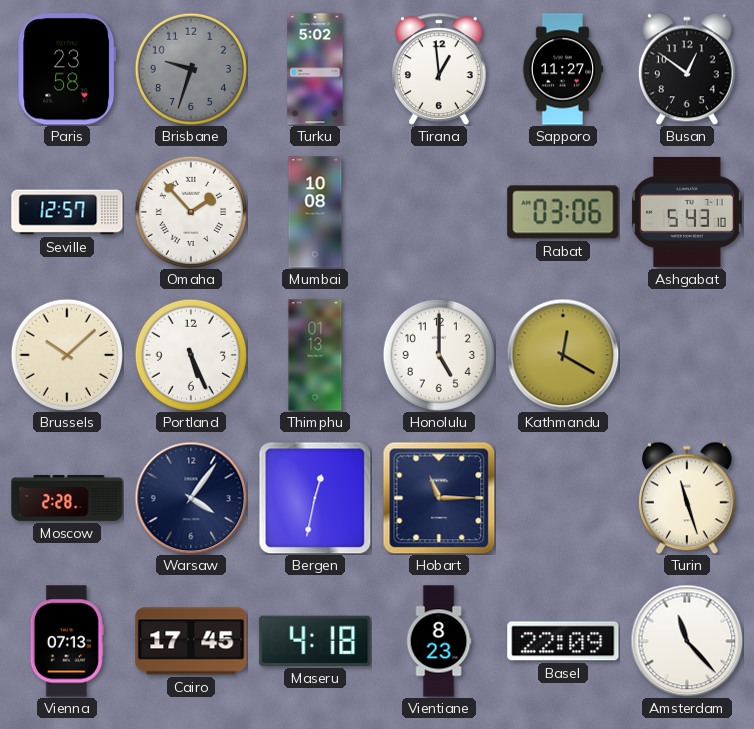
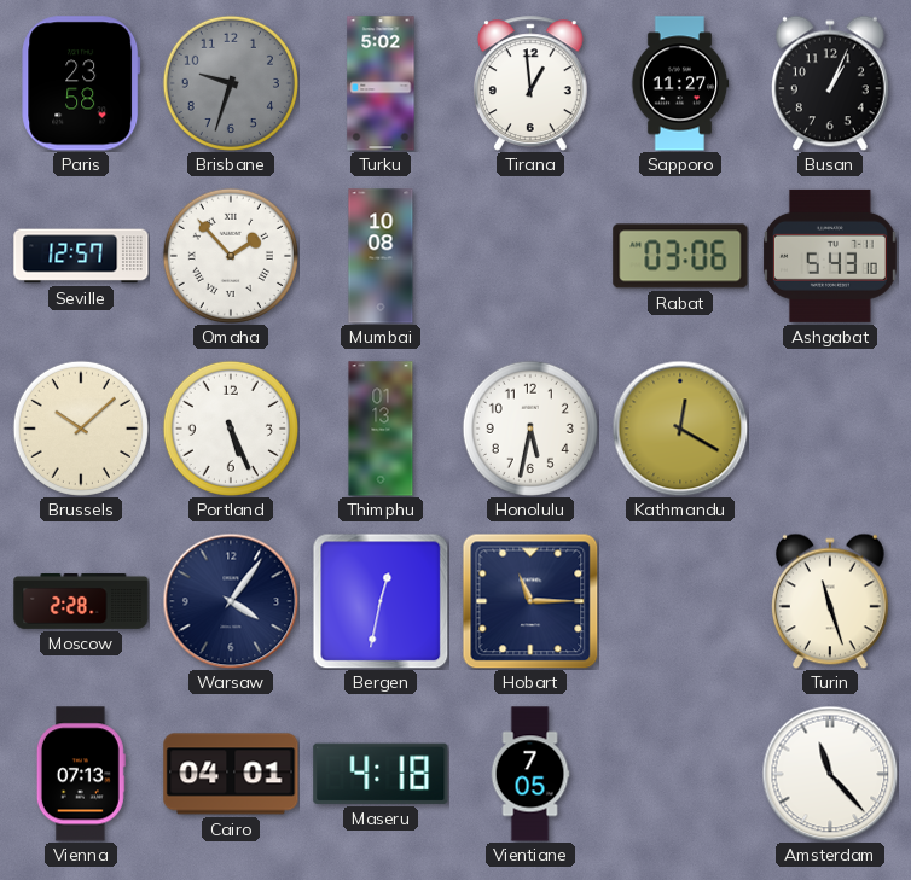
Busan: 12:51 -> 1:04
Honolulu: 5:00 -> 5:32
Cairo: 17:45 -> 04:01
Vientiane: 8:23 -> 7:05
Basel: 22:09 -> none
